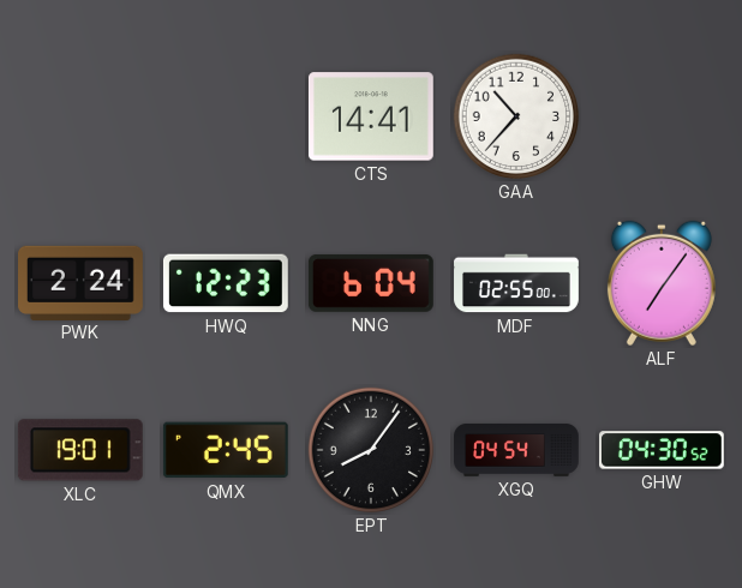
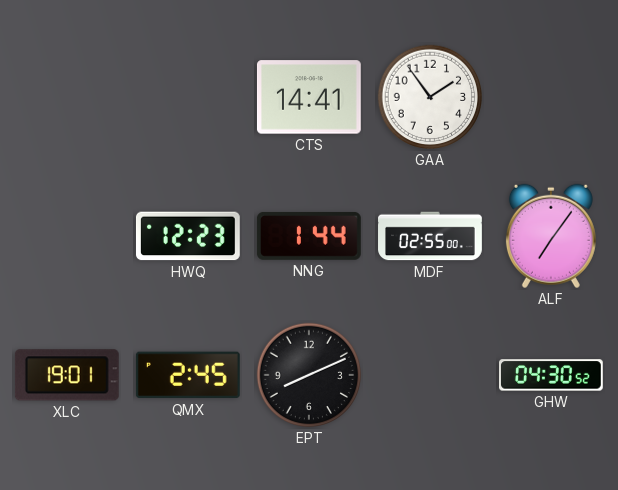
GAA: 10:37 -> 1:54
PWK: 2:24 -> none
NNG: 6:04 -> 1:44
EPT: 8:06 -> 8:11
XGQ: 04:54 -> none
